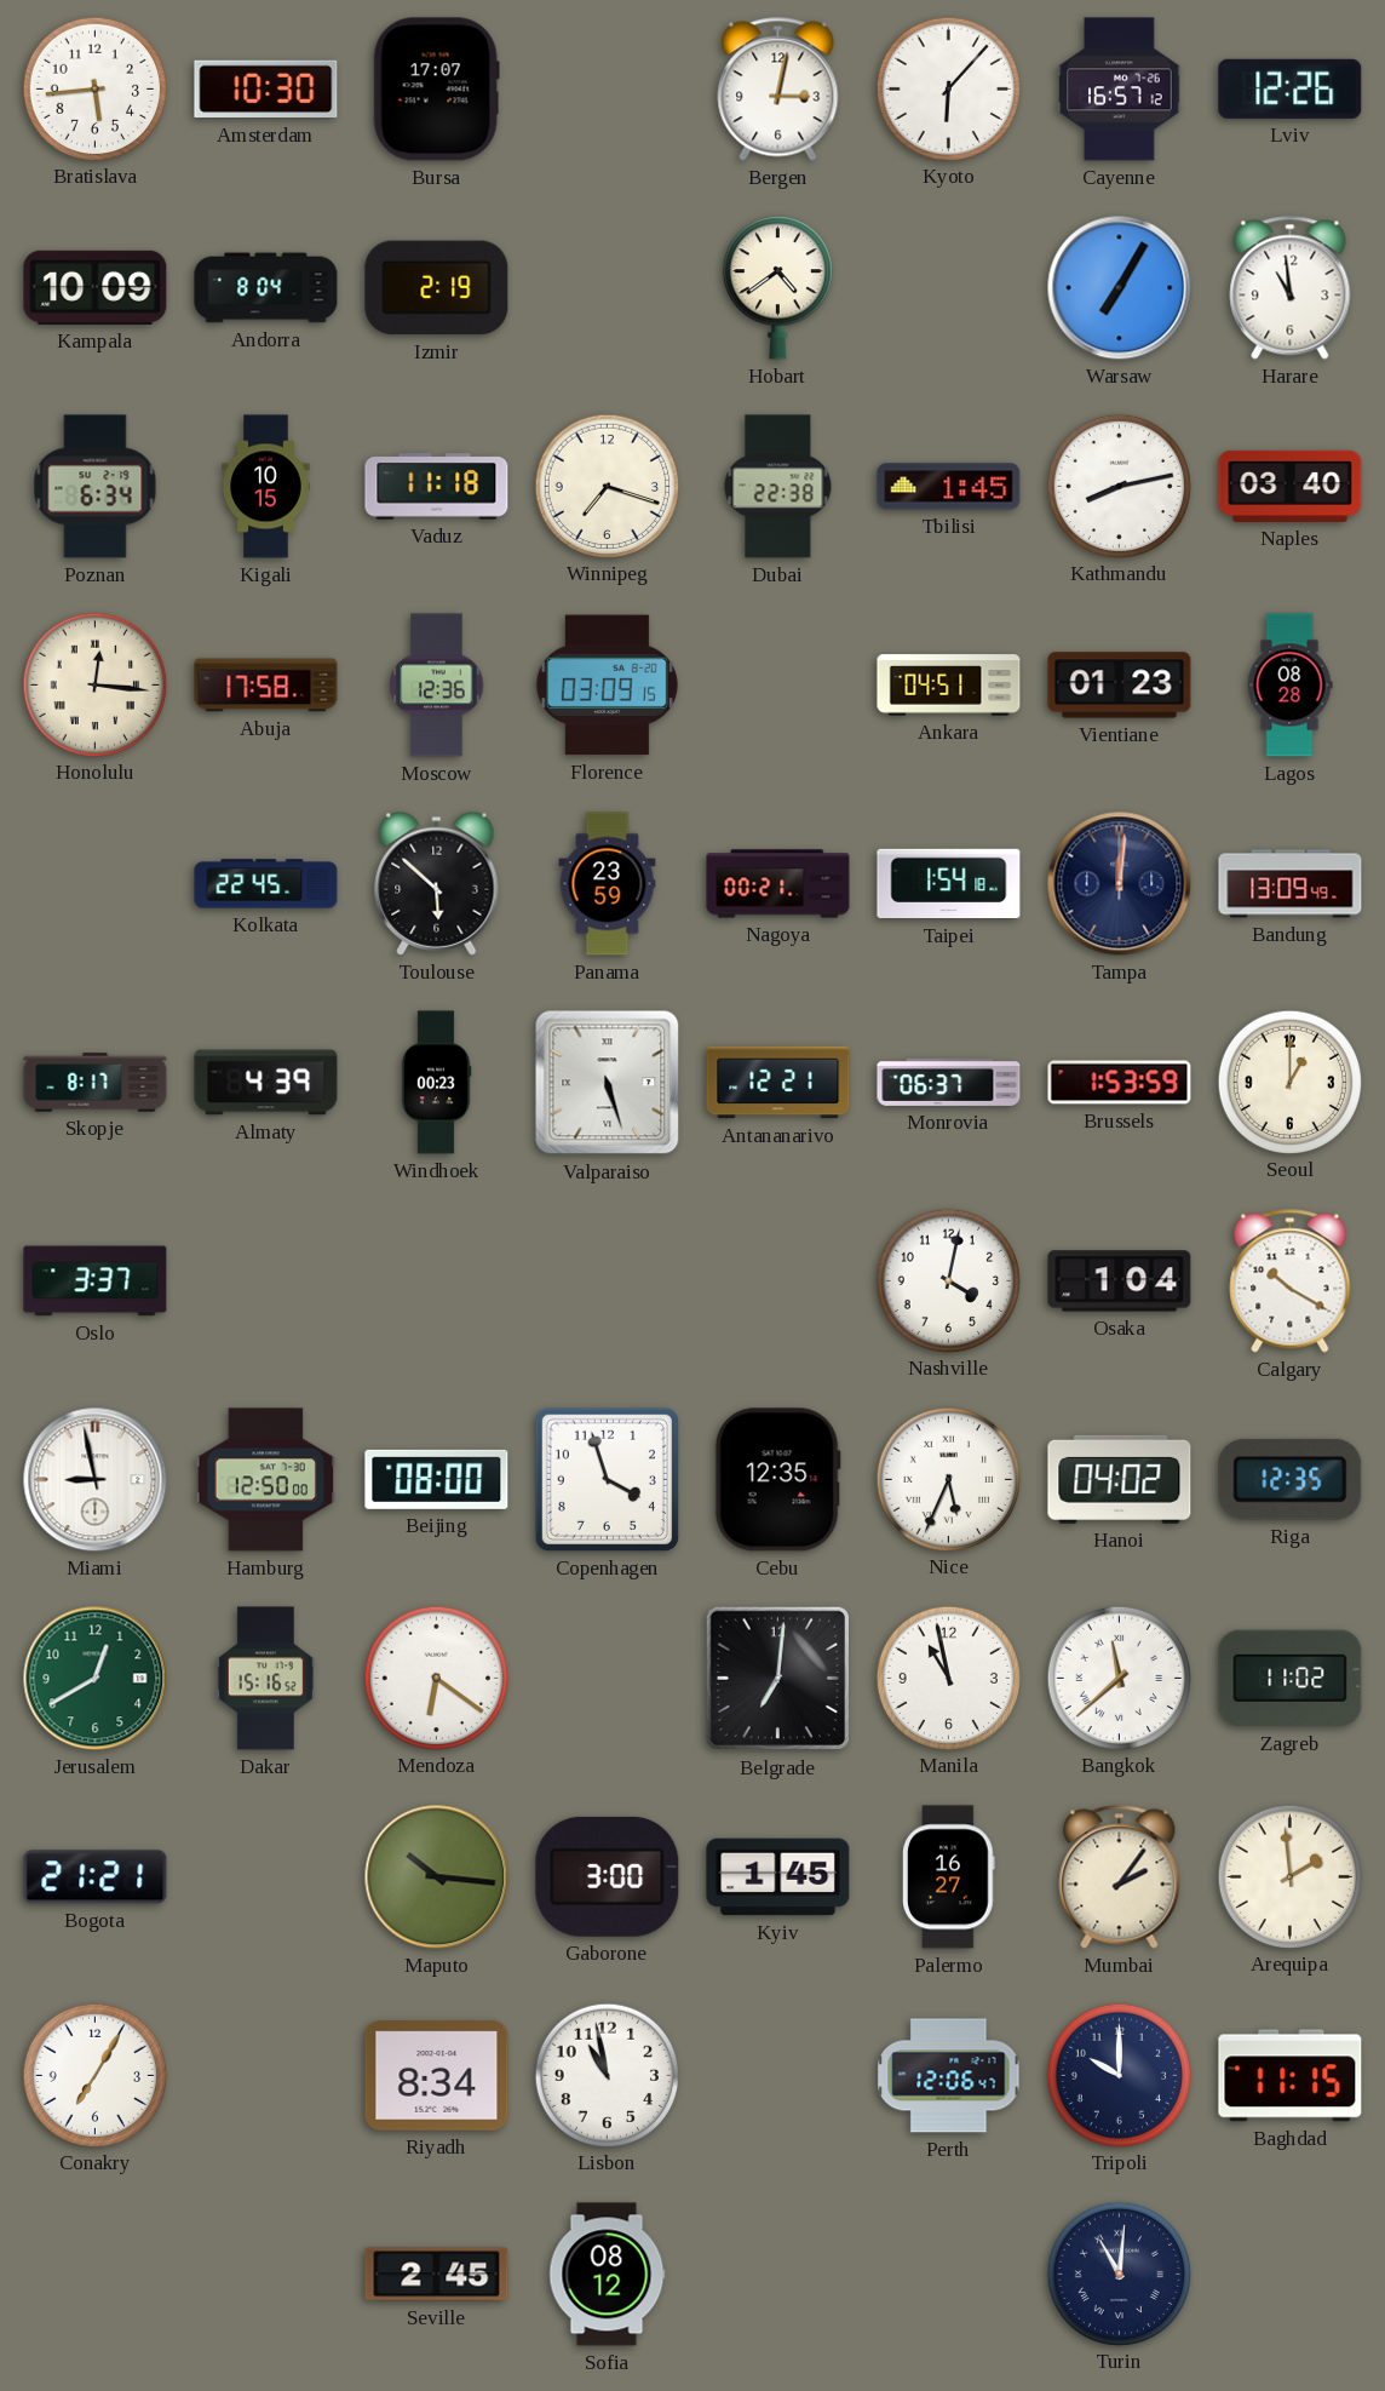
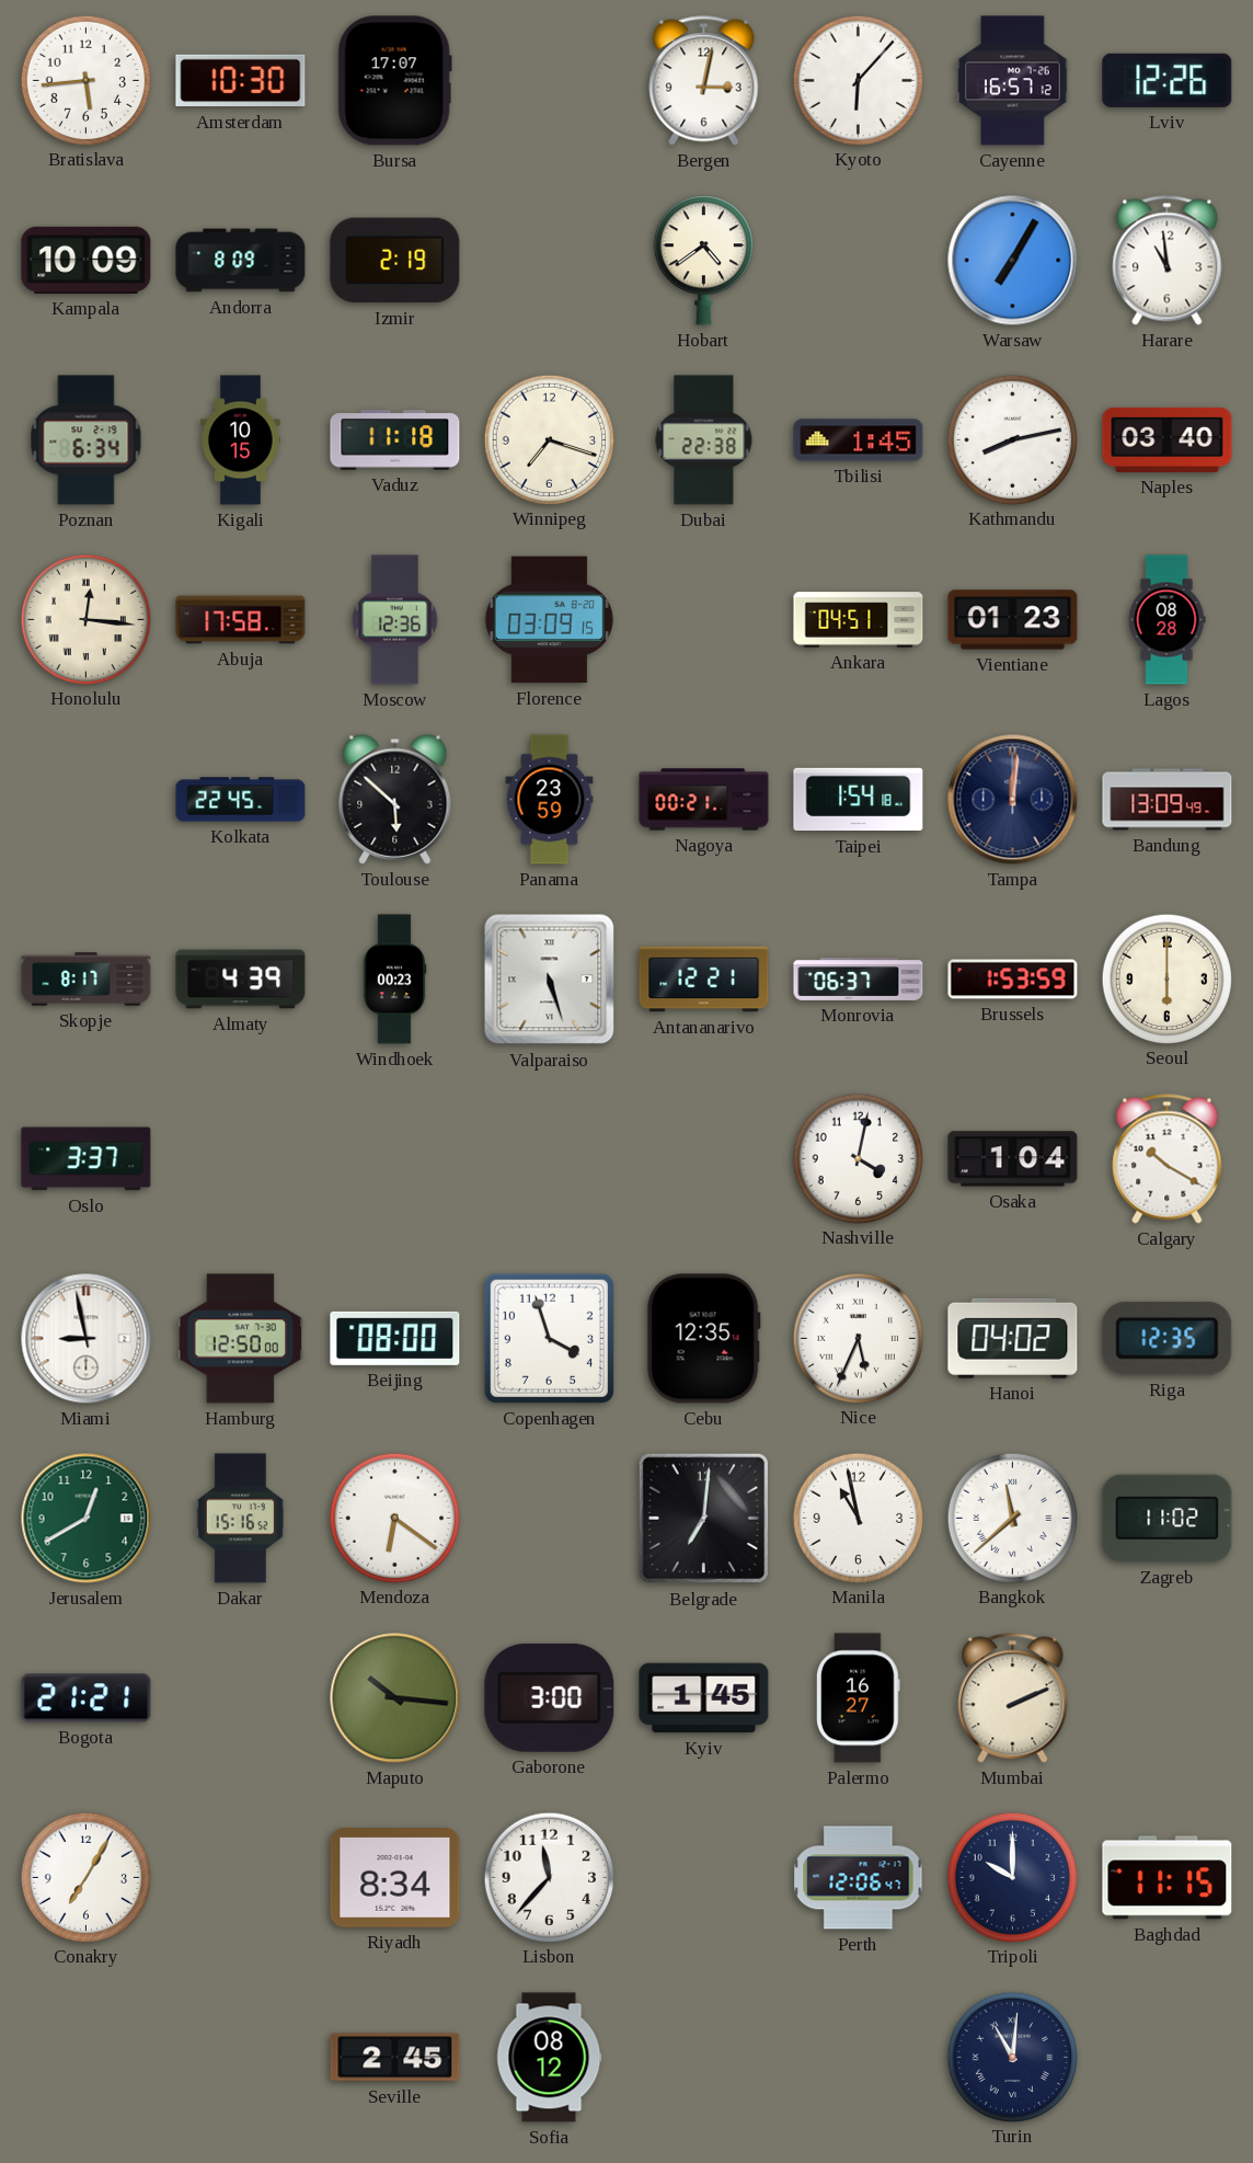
Andorra: 8:04 -> 8:09
Seoul: 1:00 -> 6:00
Mumbai: 2:06 -> 2:11
Arequipa: 1:59 -> none
Lisbon: 10:58 -> 11:37
